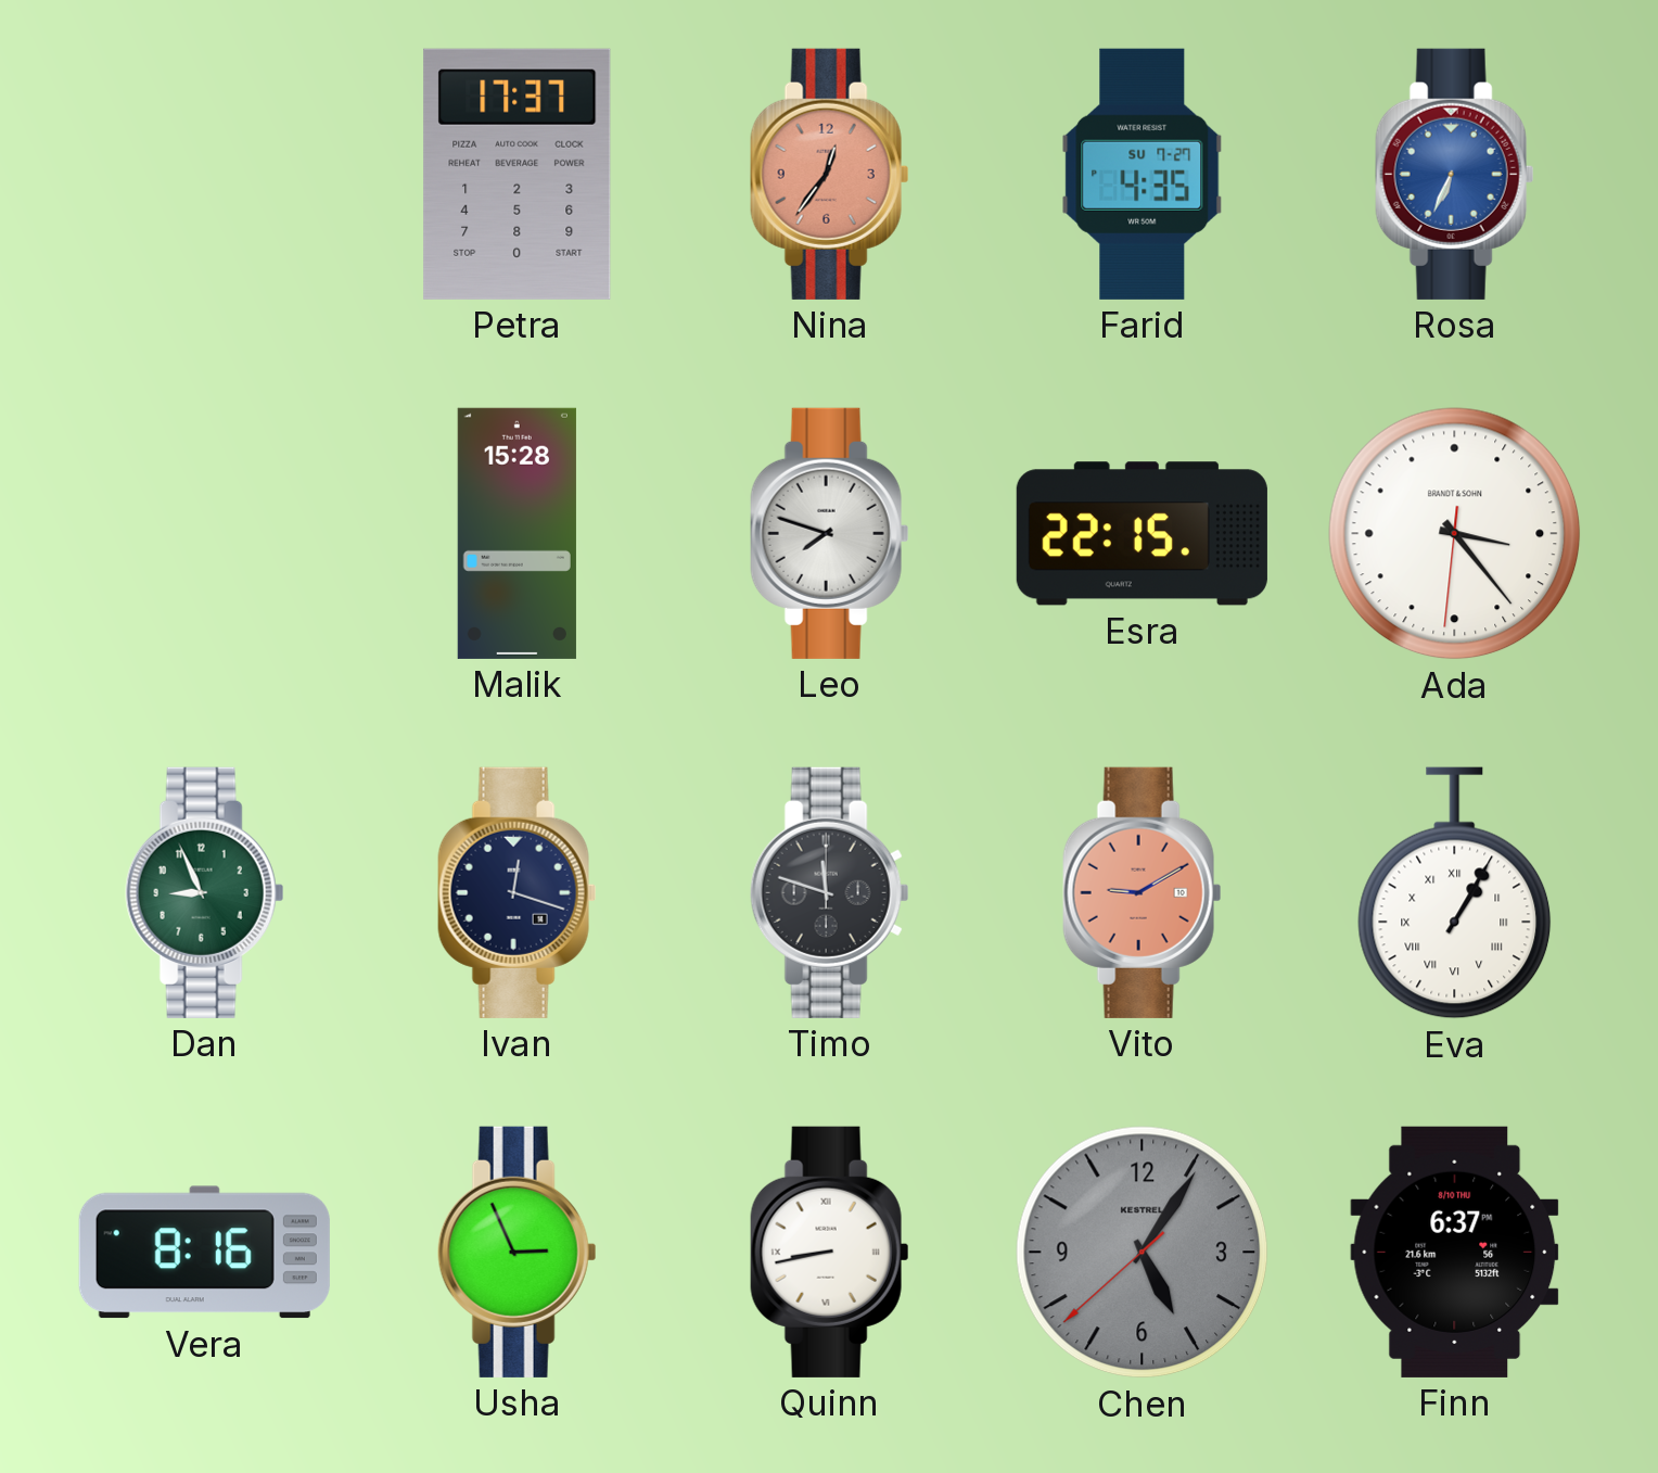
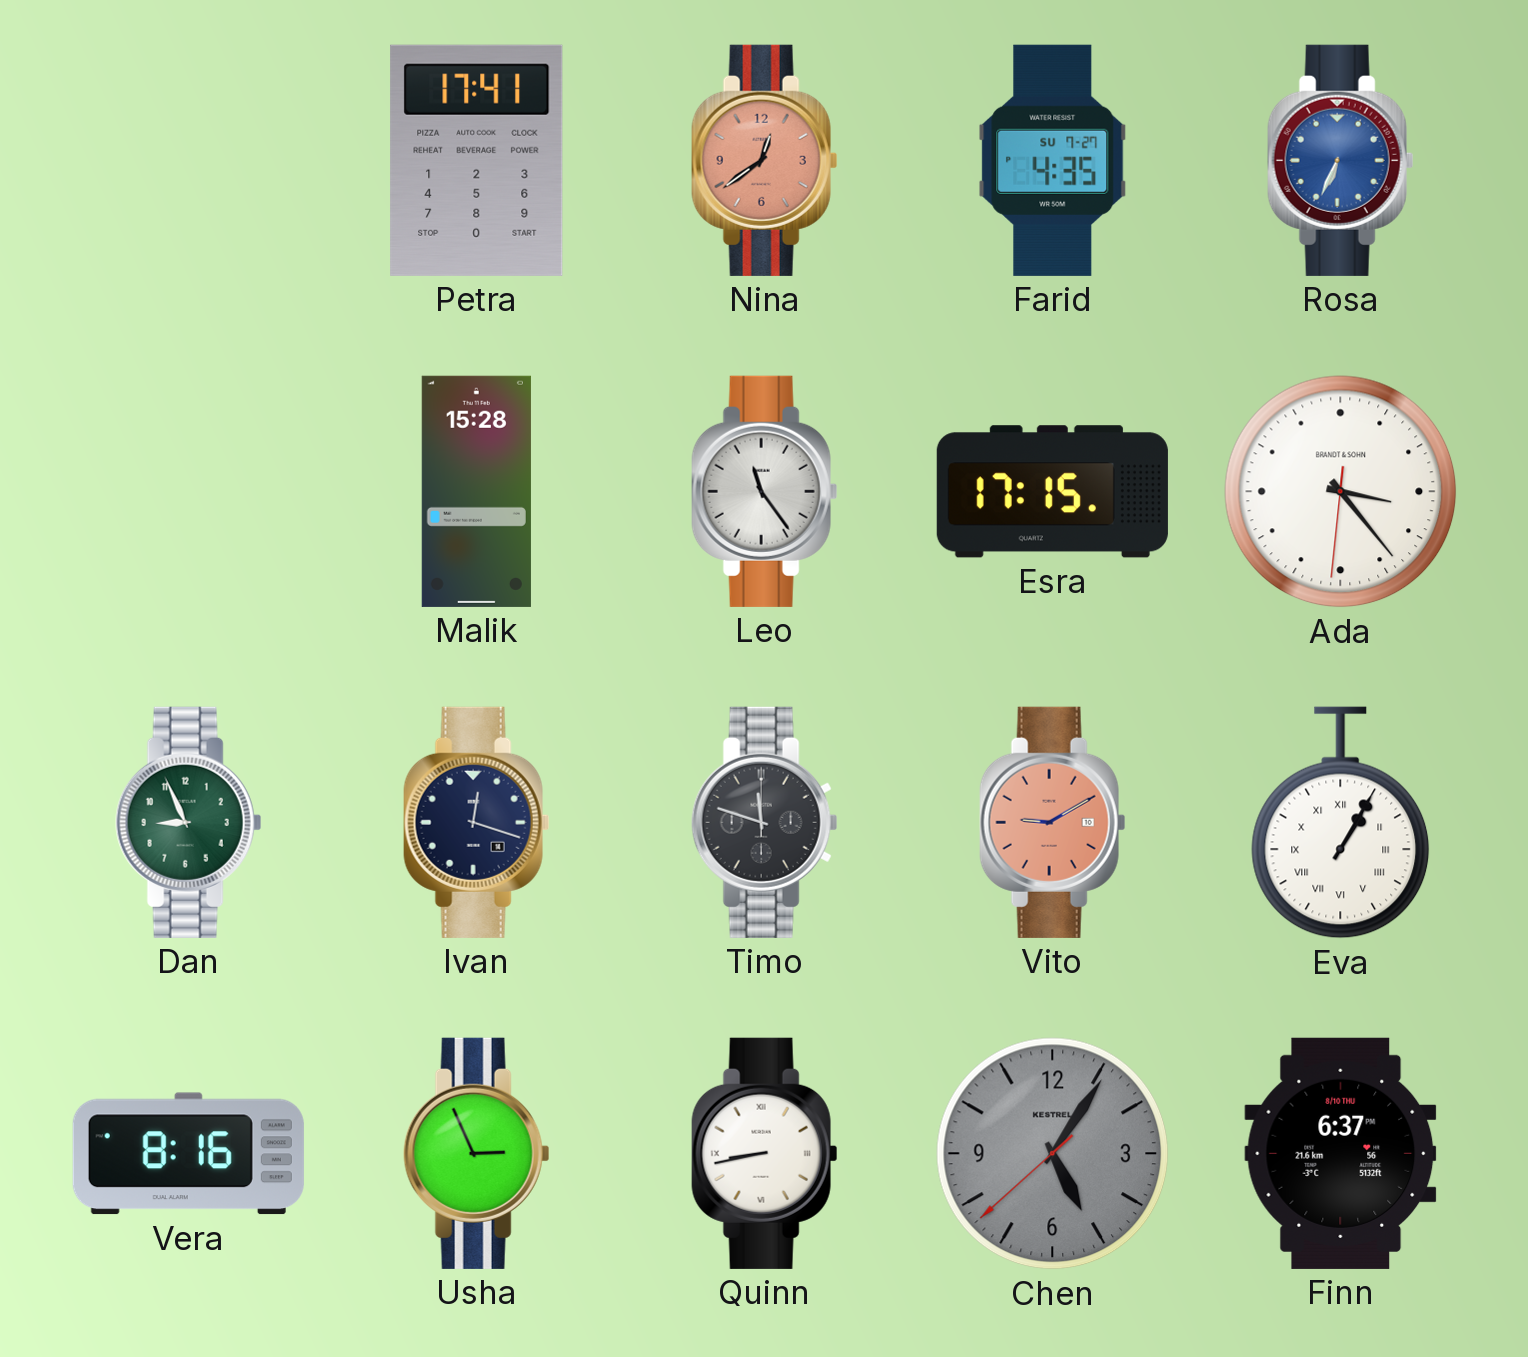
Petra: 17:37 -> 17:41
Nina: 12:36 -> 12:39
Leo: 7:48 -> 11:24
Esra: 22:15 -> 17:15
